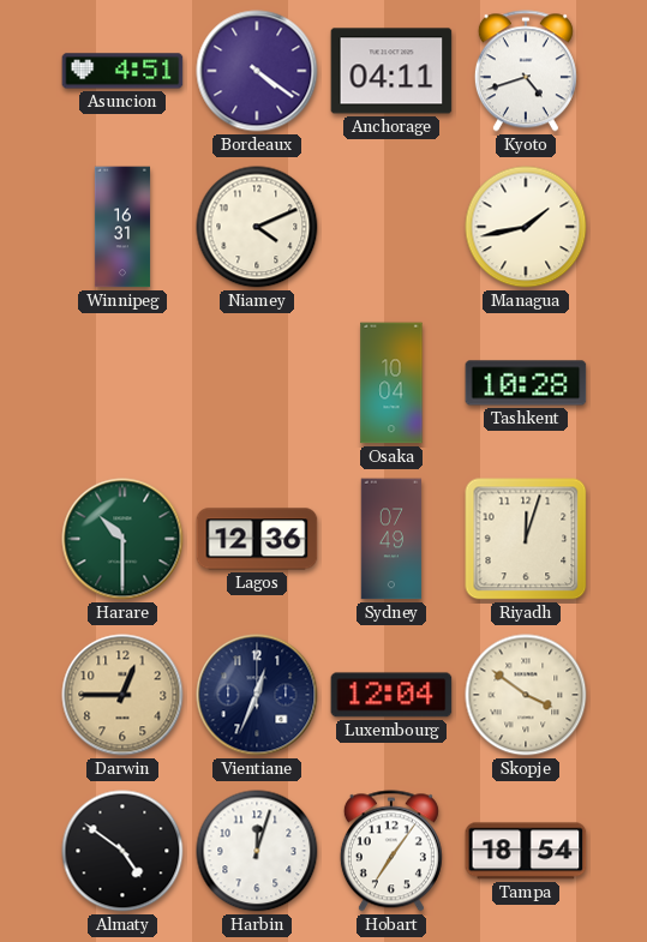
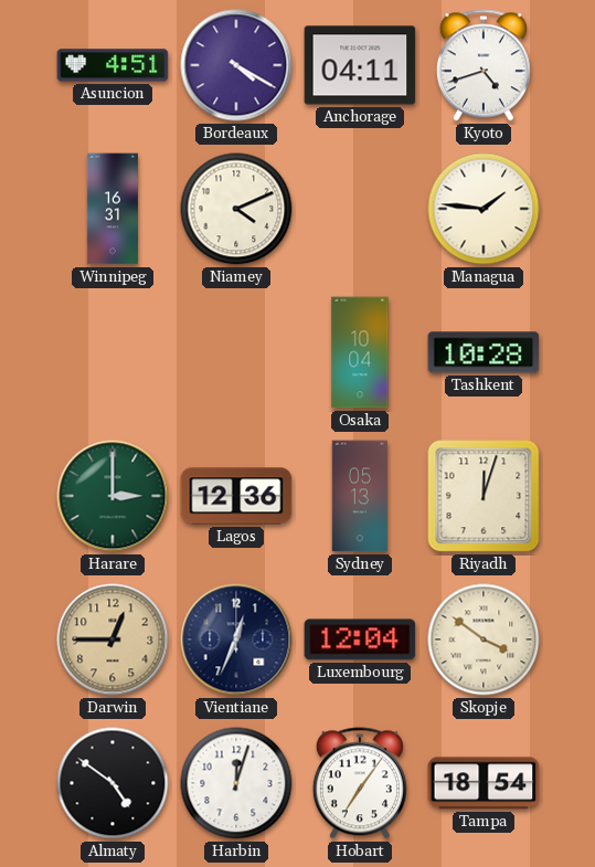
Bordeaux: 4:21 -> 4:20
Managua: 1:43 -> 1:46
Harare: 10:30 -> 3:00
Sydney: 07:49 -> 05:13
